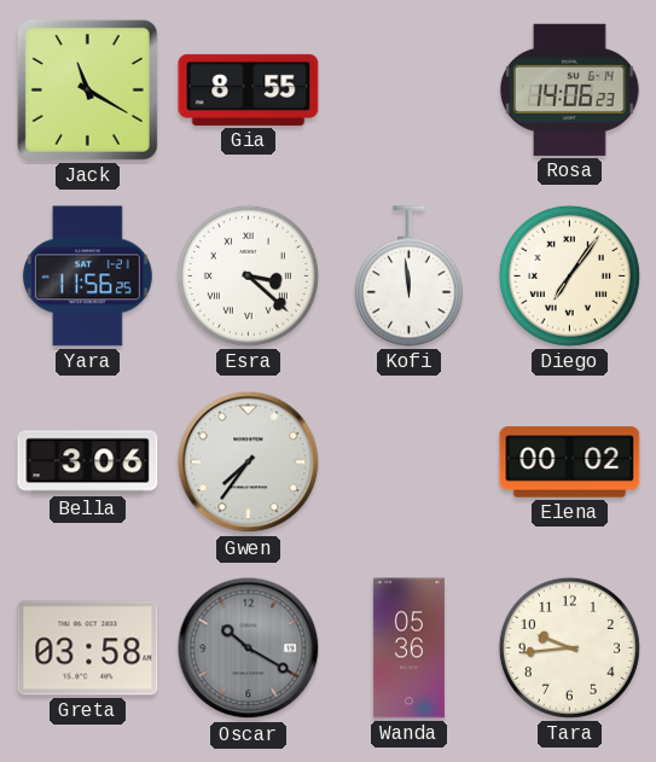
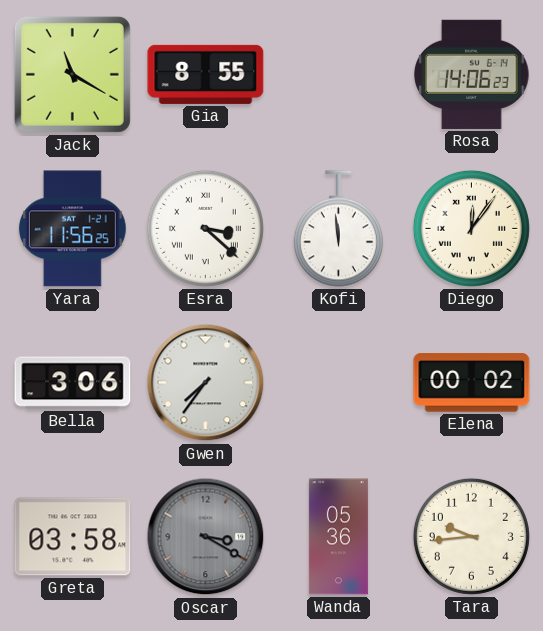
Diego: 7:06 -> 12:06
Oscar: 10:20 -> 3:20
